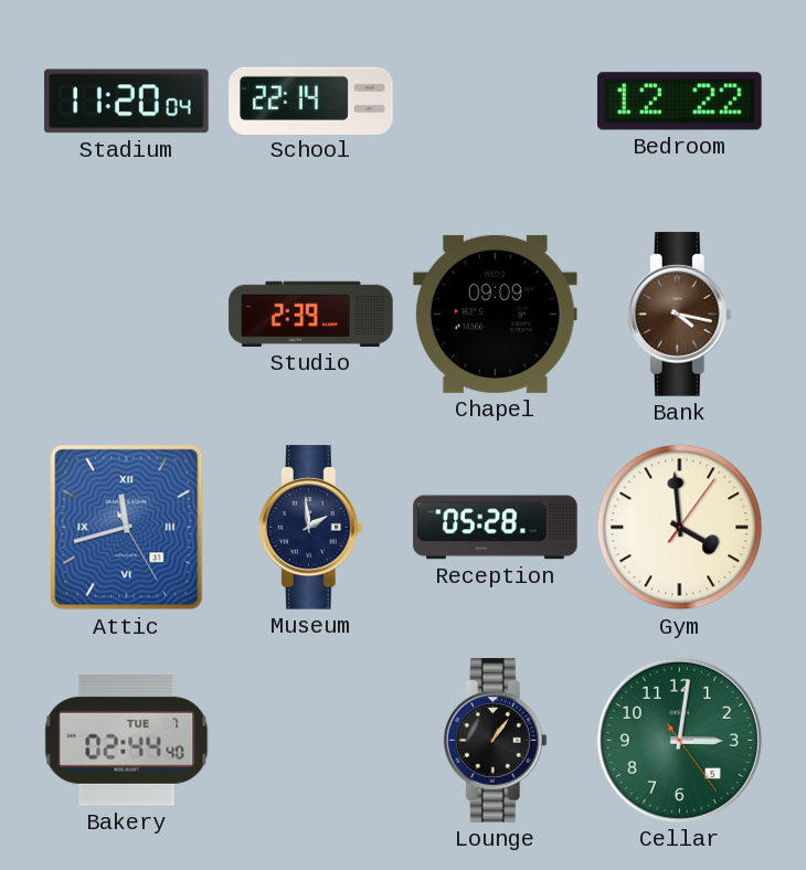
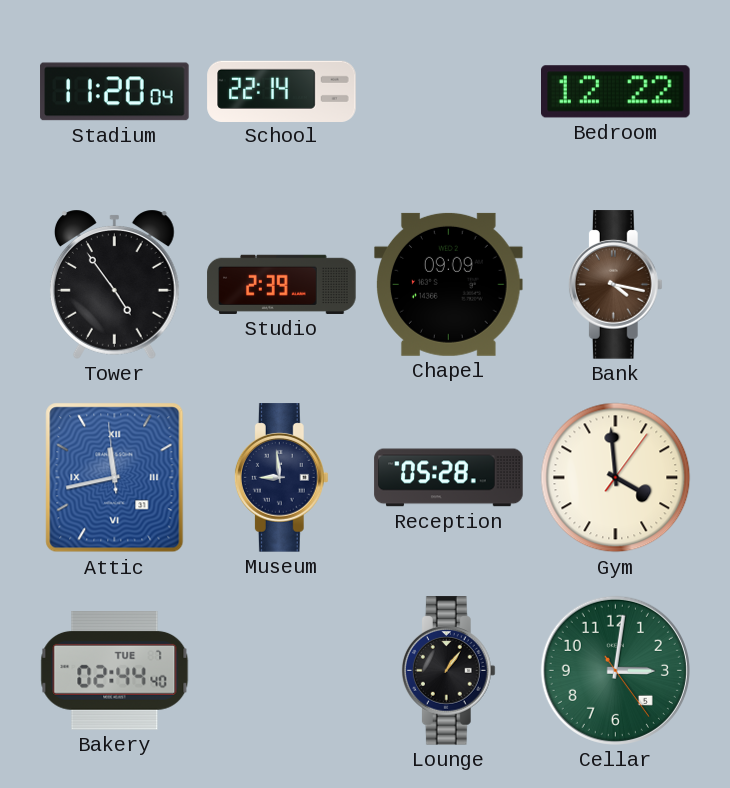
Tower: none -> 4:54
Attic: 11:42:25 -> 11:42:59
Museum: 1:59 -> 8:59
